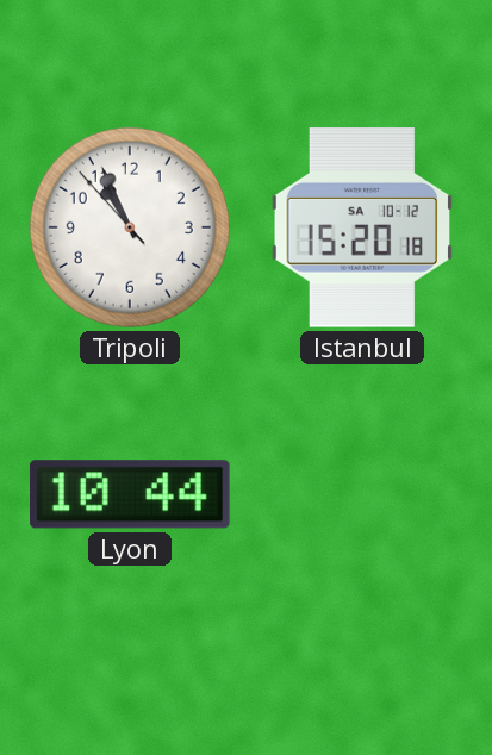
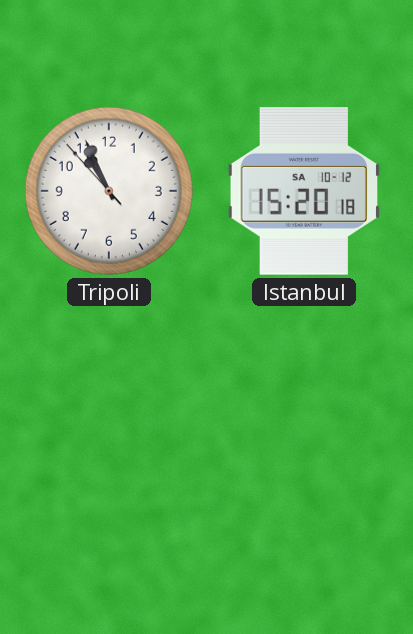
Lyon: 10:44 -> none
